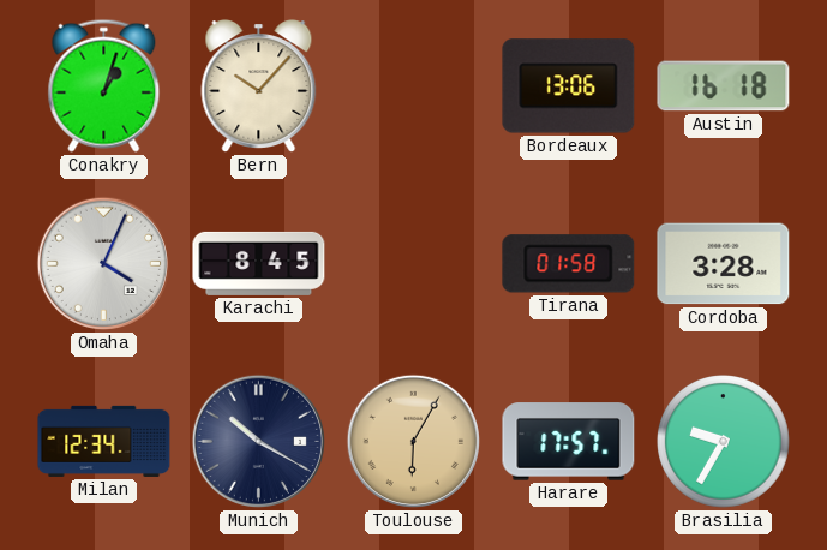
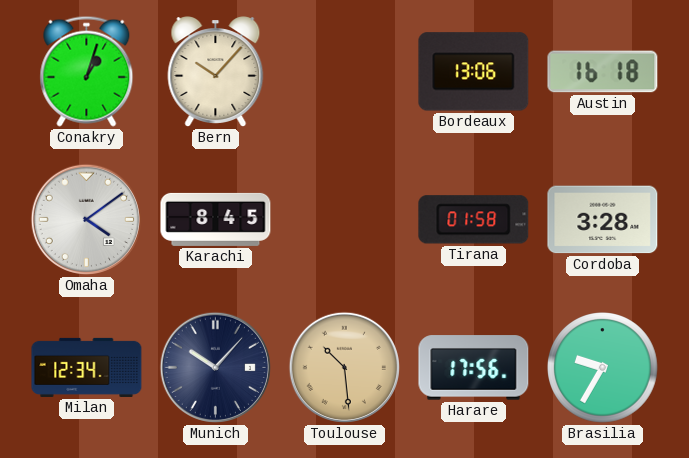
Omaha: 4:04 -> 4:09
Munich: 10:20 -> 10:07
Toulouse: 6:05 -> 10:29
Harare: 17:57 -> 17:56
